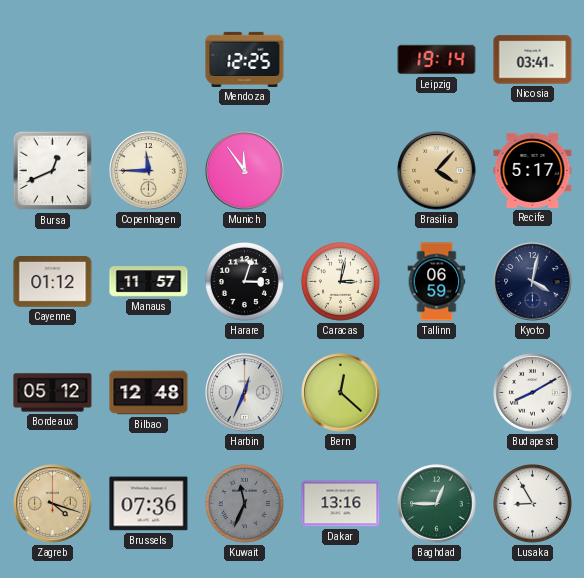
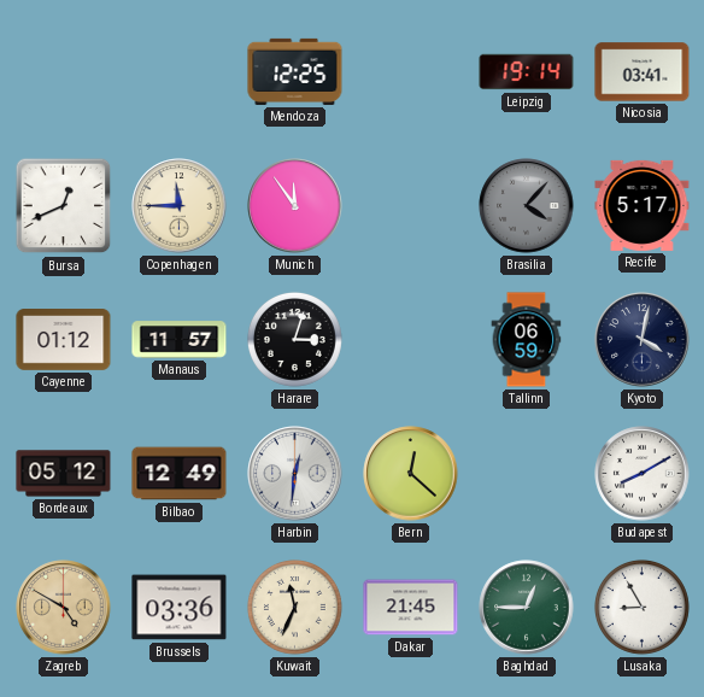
Brasilia dial: champagne -> grey
Caracas: 3:02 -> none
Bilbao: 12:48 -> 12:49
Harbin: 12:34 -> 12:31
Zagreb: 4:18 -> 4:50
Brussels: 07:36 -> 03:36
Kuwait dial: grey -> cream
Dakar: 13:16 -> 21:45
